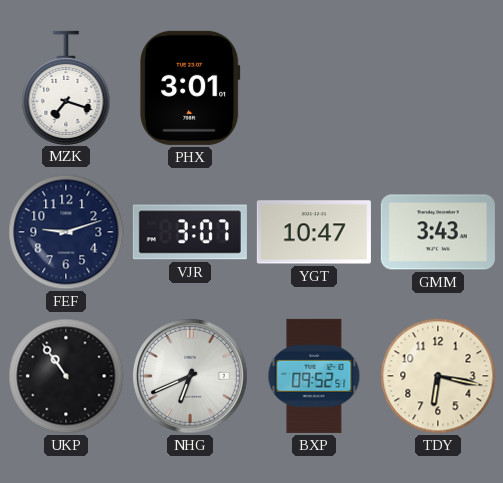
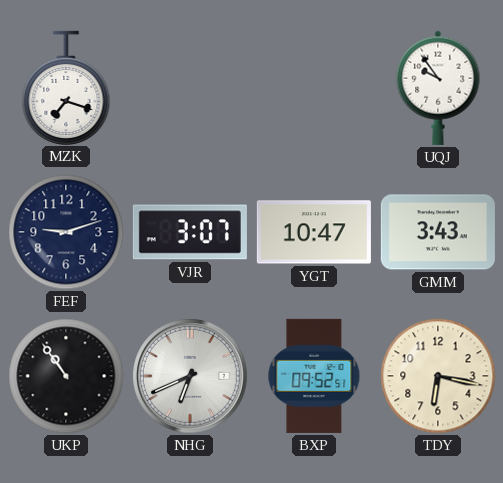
PHX: 3:01 -> none
UQJ: none -> 9:54
